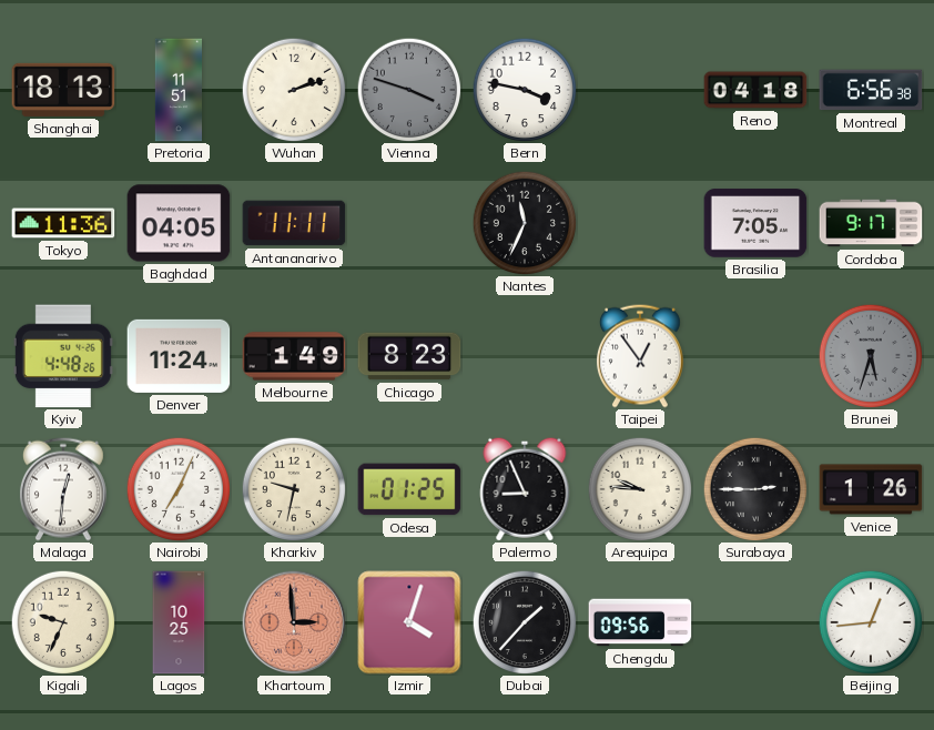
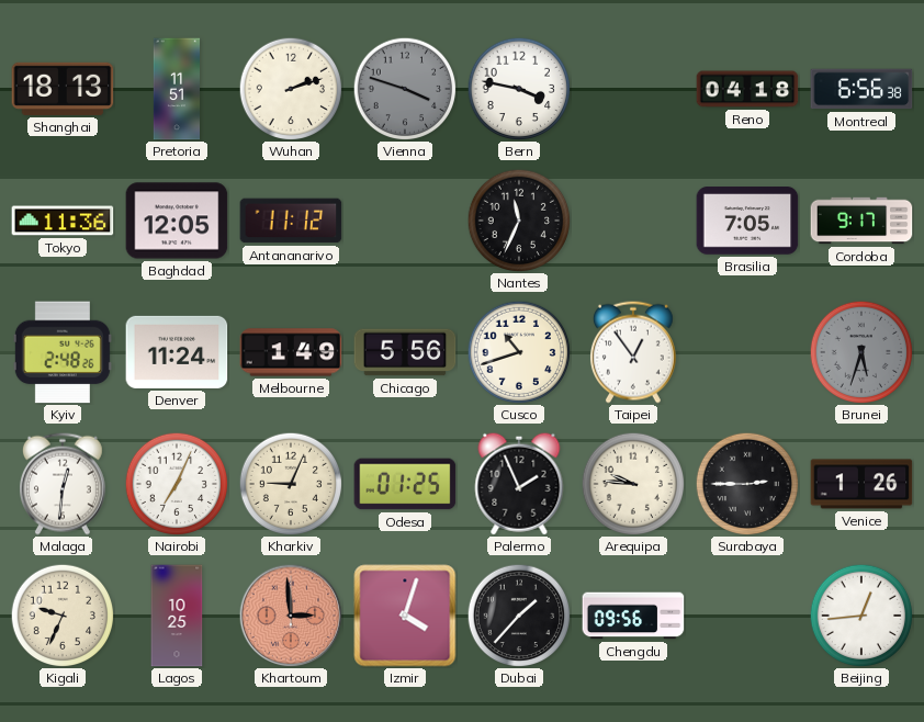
Baghdad: 04:05 -> 12:05
Antananarivo: 11:11 -> 11:12
Kyiv: 4:48 -> 2:48
Chicago: 8:23 -> 5:56
Cusco: none -> 10:42
Kharkiv: 9:32 -> 9:04
Palermo: 8:56 -> 1:56
